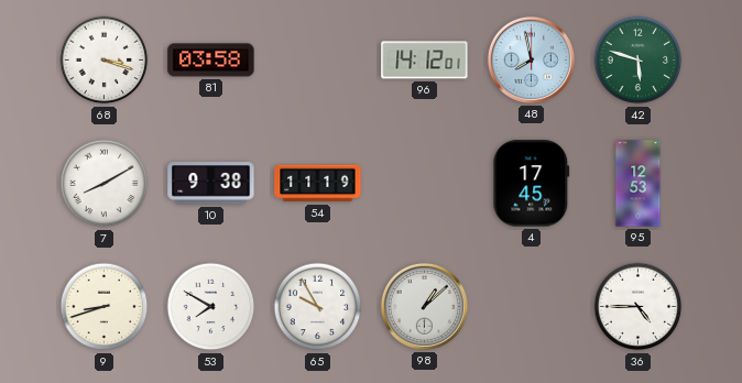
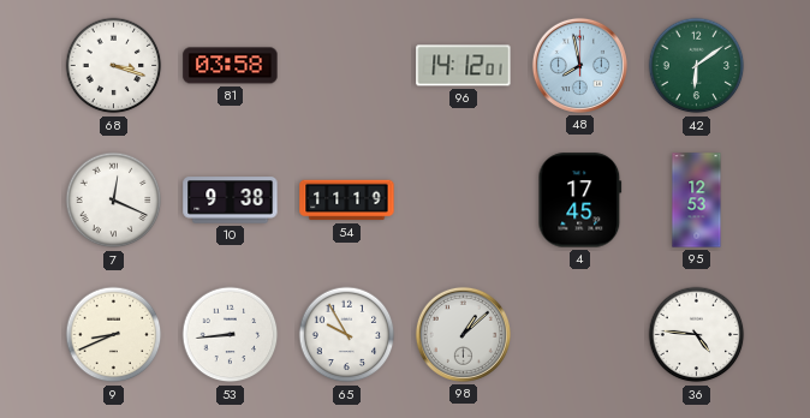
42: 5:48 -> 6:09
7: 8:10 -> 12:19
9: 8:42 -> 8:41
53: 7:50 -> 8:44
36: 4:45 -> 4:46
